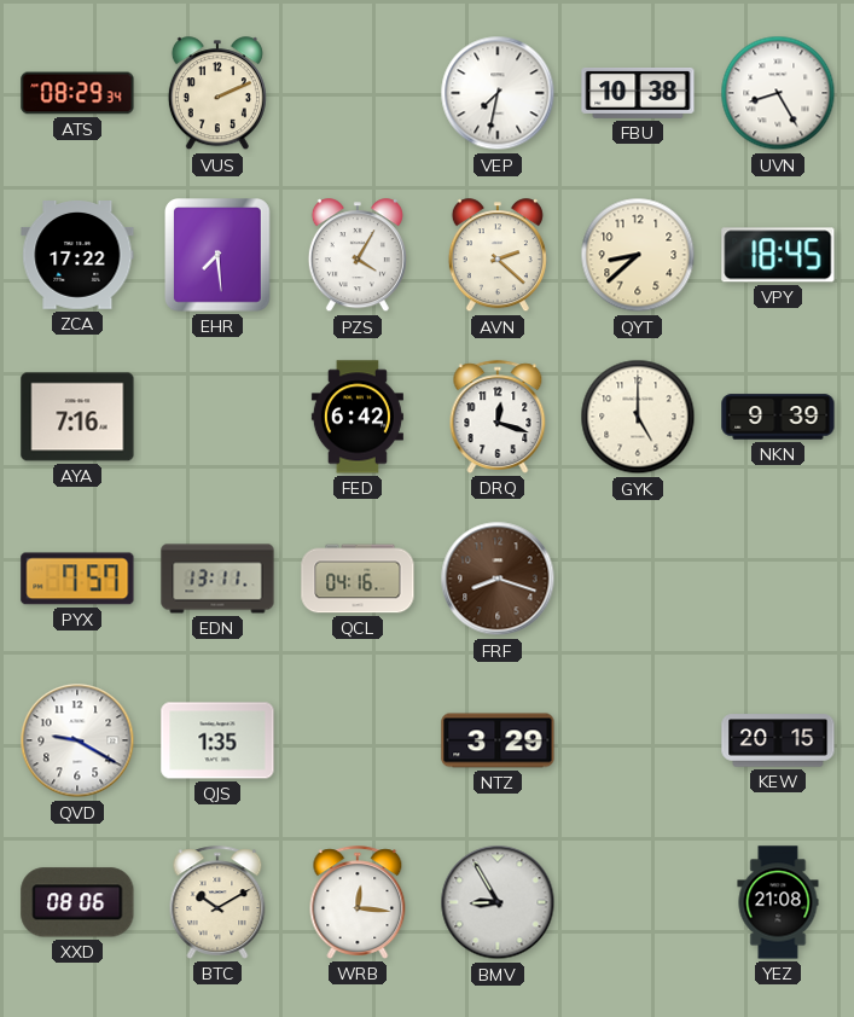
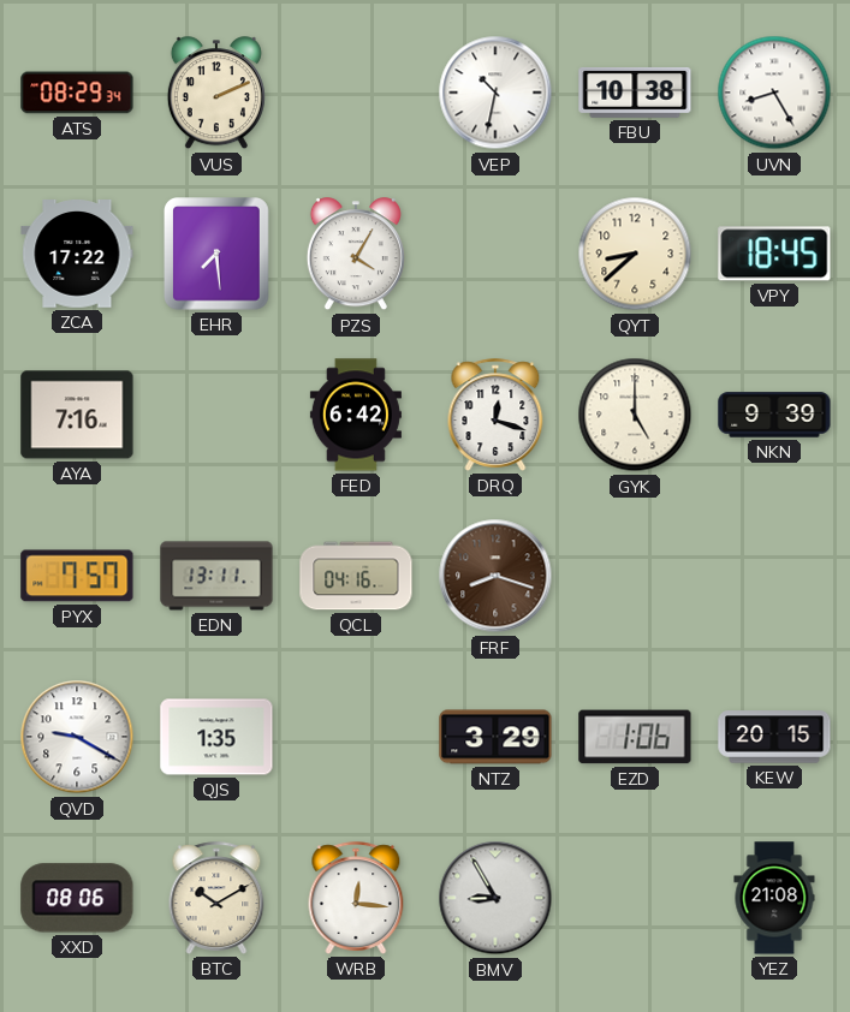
VEP: 7:32 -> 10:32
AVN: 2:22 -> none
EZD: none -> 1:06
